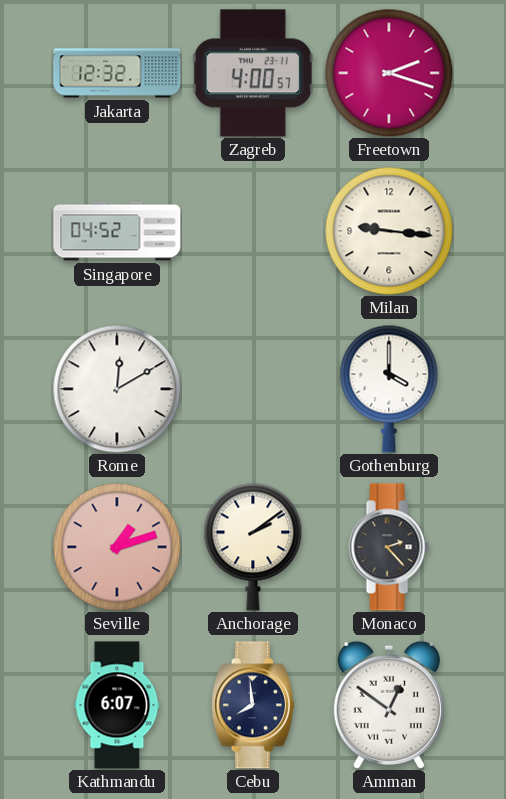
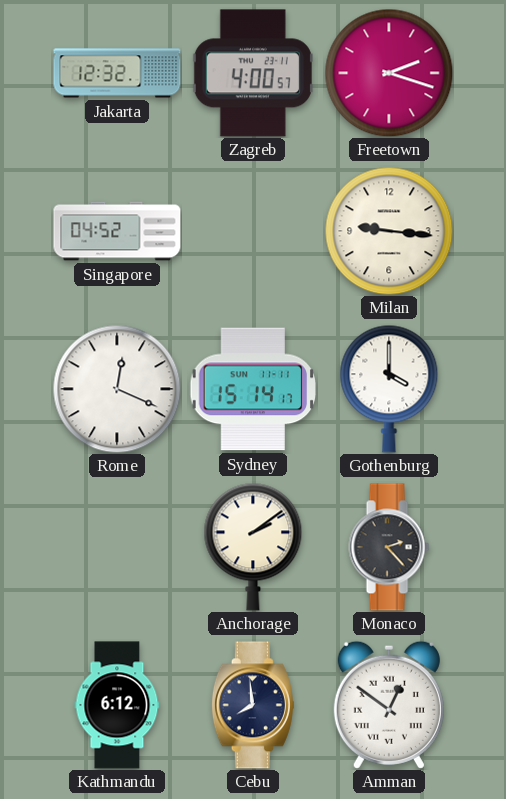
Rome: 12:10 -> 12:19
Sydney: none -> 15:14
Seville: 1:12 -> none
Kathmandu: 6:07 -> 6:12
